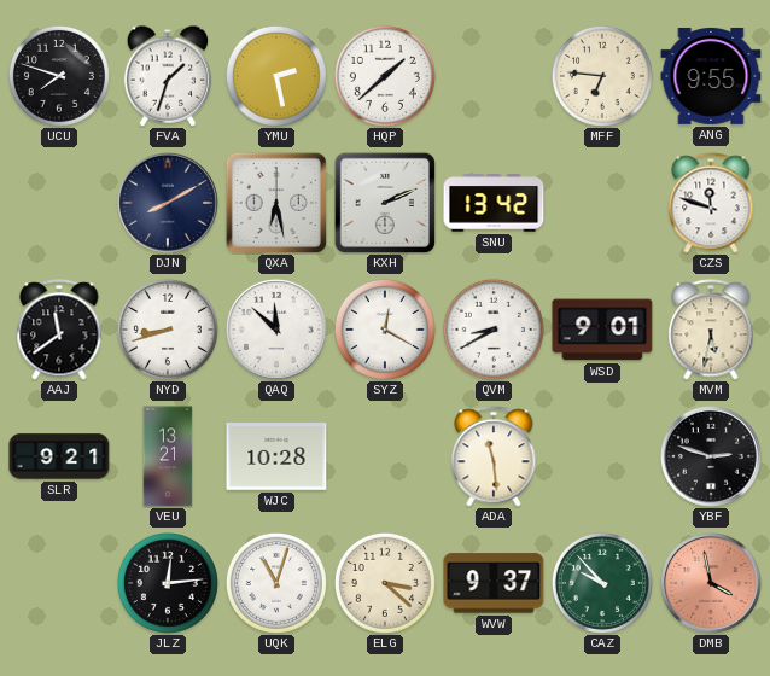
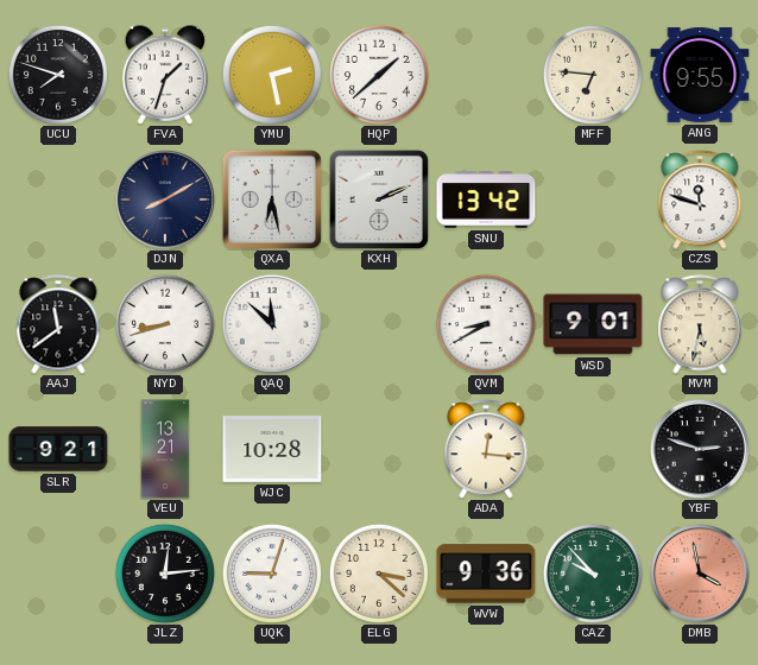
SYZ: 12:20 -> none
ADA: 11:29 -> 12:16
UQK: 11:03 -> 9:03
WVW: 9:37 -> 9:36
